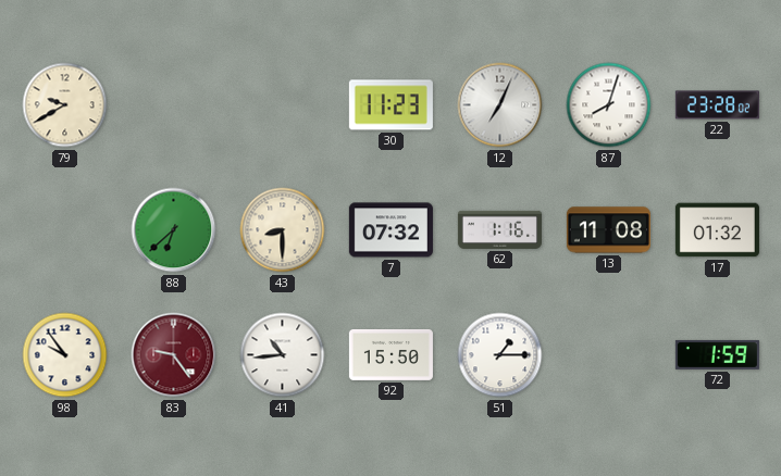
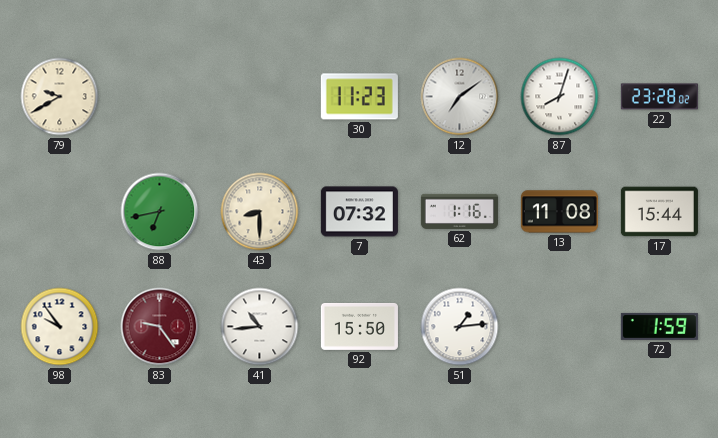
12: 7:04 -> 7:09
88: 6:38 -> 6:43
17: 01:32 -> 15:44
51: 1:15 -> 1:14
